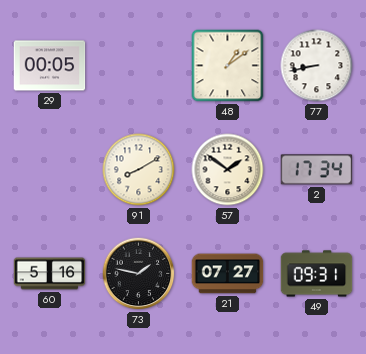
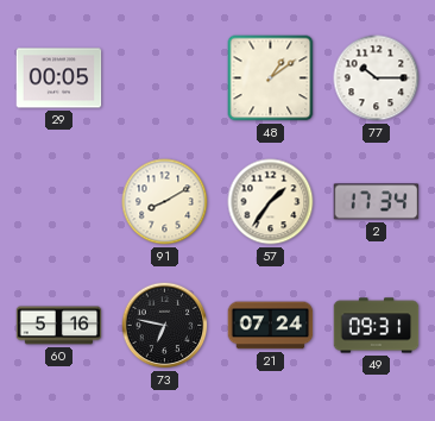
77: 8:43 -> 10:15
57: 1:51 -> 1:36
73: 1:47 -> 6:47
21: 07:27 -> 07:24
